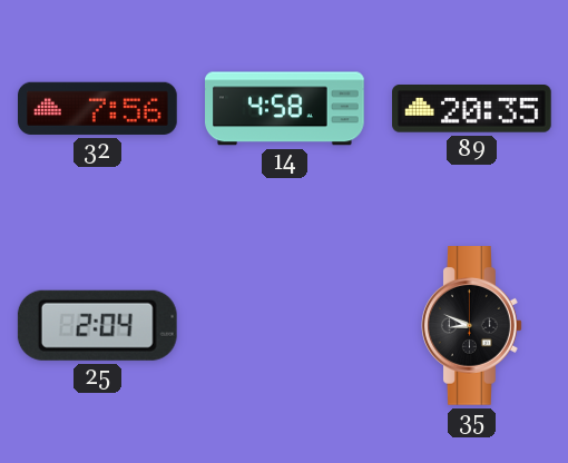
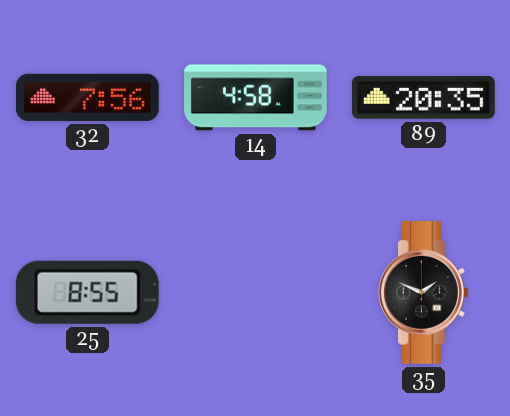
25: 2:04 -> 8:55
35: 8:49 -> 1:49
